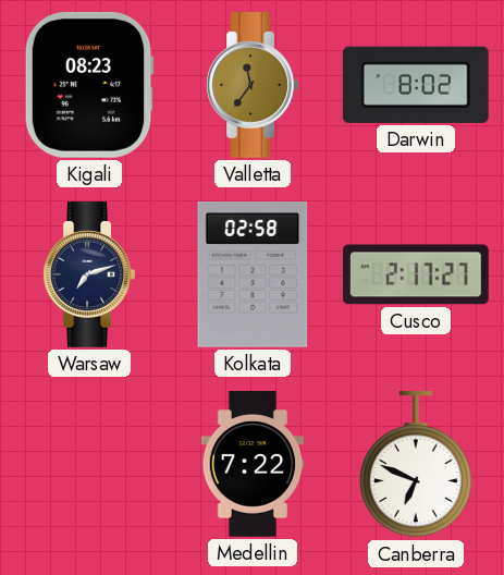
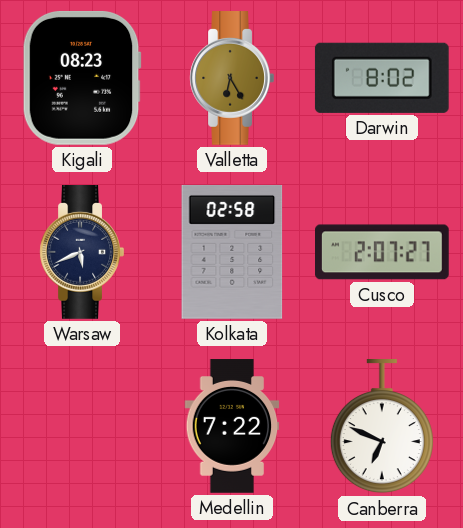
Valletta: 11:36 -> 6:25
Warsaw: 7:12 -> 5:41
Cusco: 2:17 -> 2:07
